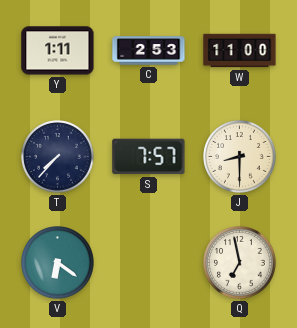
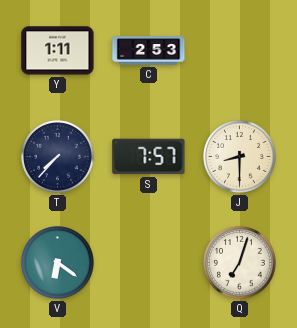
W: 11:00 -> none
Q: 6:58 -> 7:03
